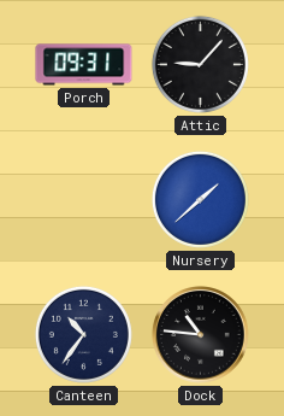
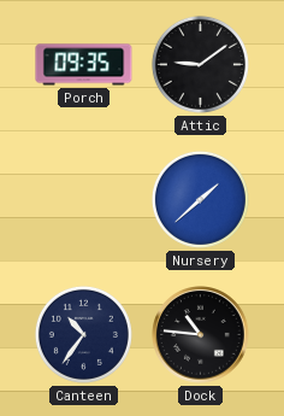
Porch: 09:31 -> 09:35
Attic: 9:07 -> 9:09
